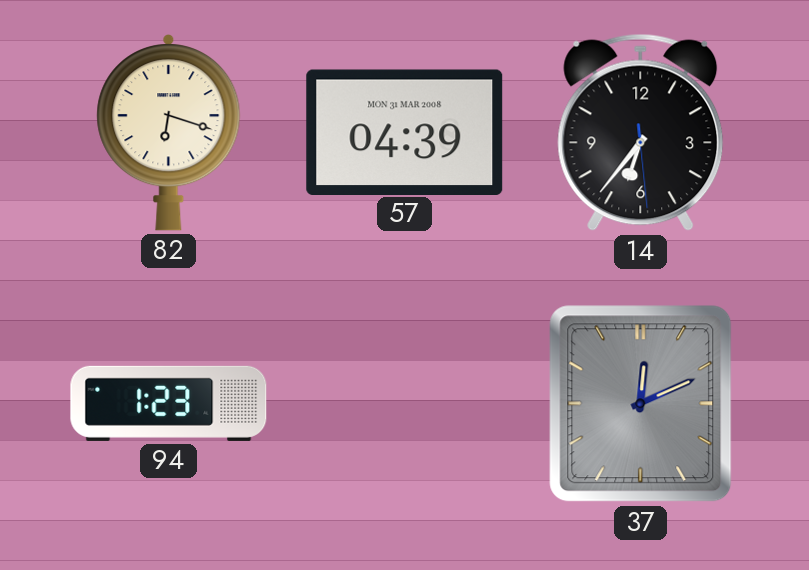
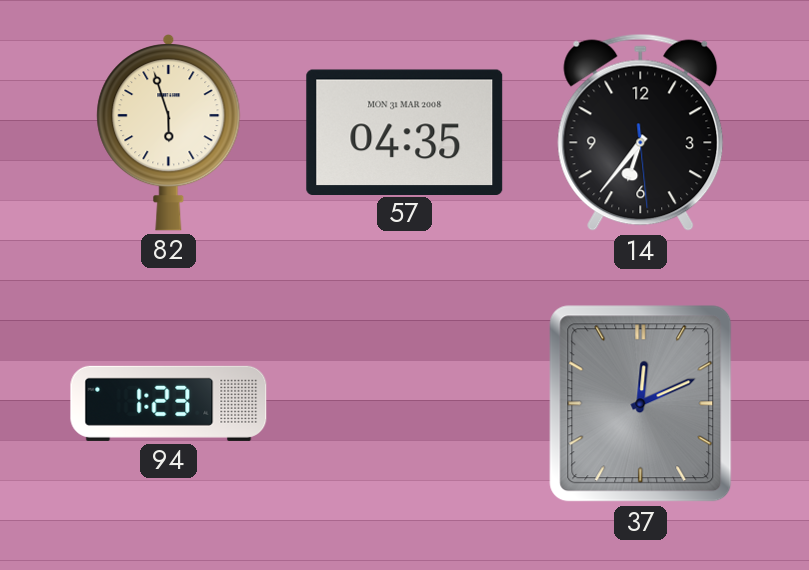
82: 6:18 -> 5:57
57: 04:39 -> 04:35
